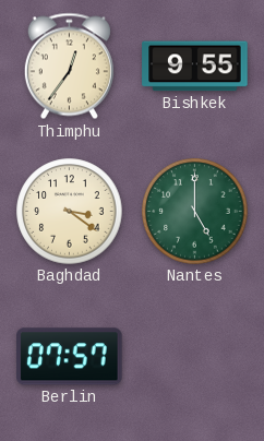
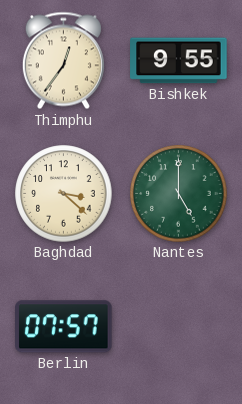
Baghdad: 3:21 -> 3:22
